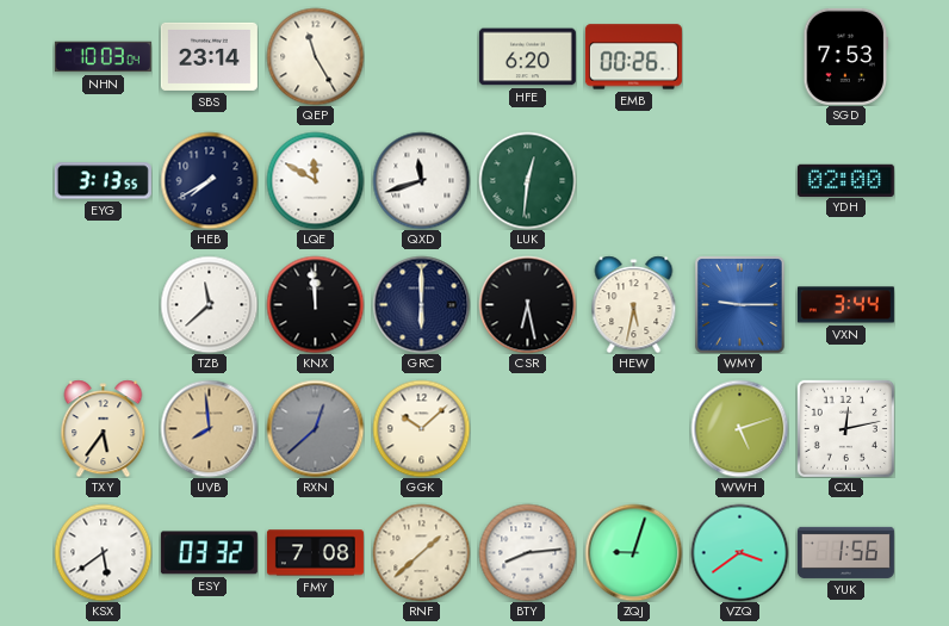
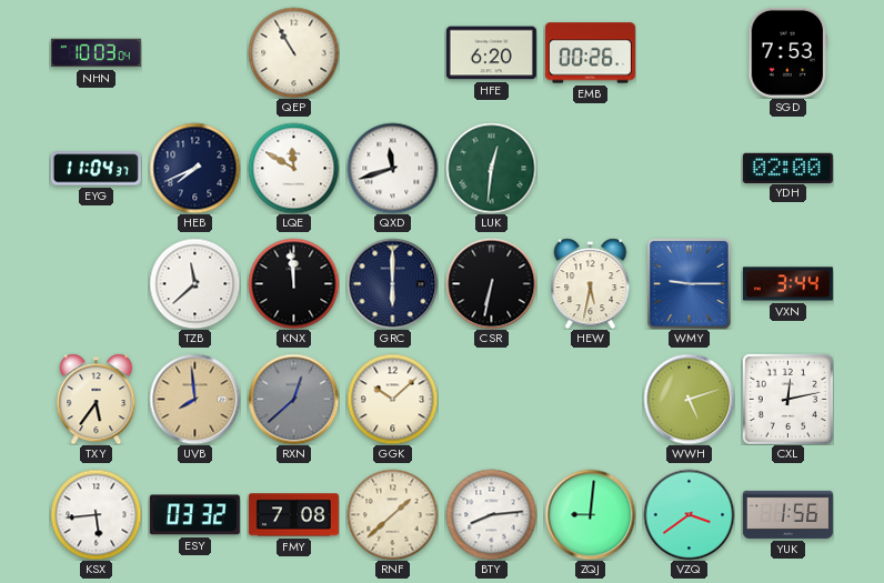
SBS: 23:14 -> none
QEP: 11:25 -> 10:55
EYG: 3:13 -> 11:04
HEB: 7:40 -> 7:41
CSR: 6:28 -> 6:32
KSX: 5:39 -> 5:44
ZQJ: 9:03 -> 9:01
